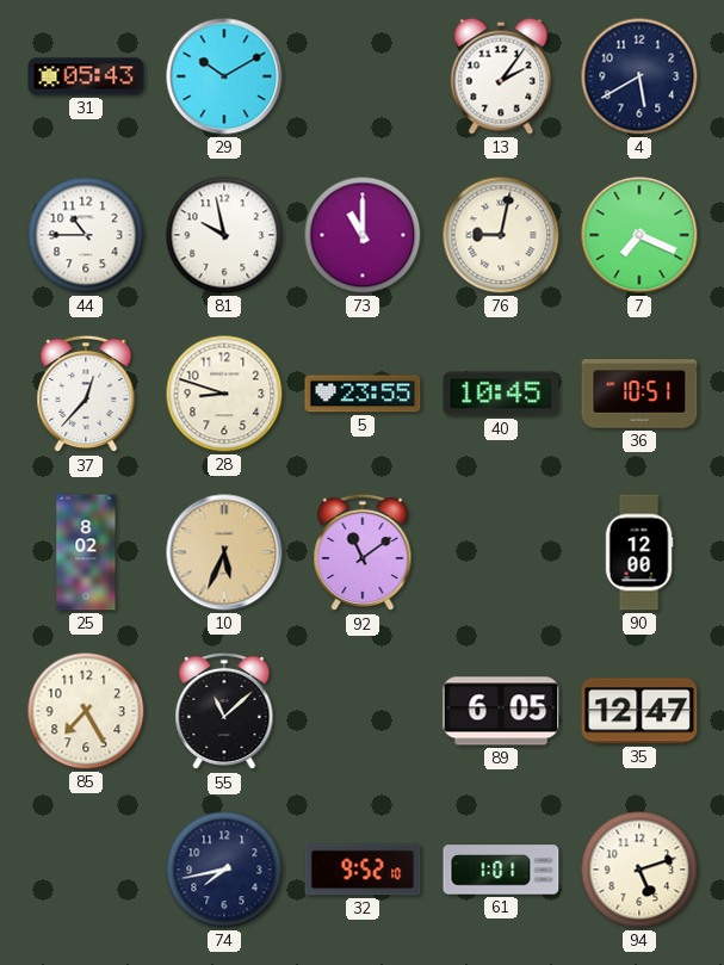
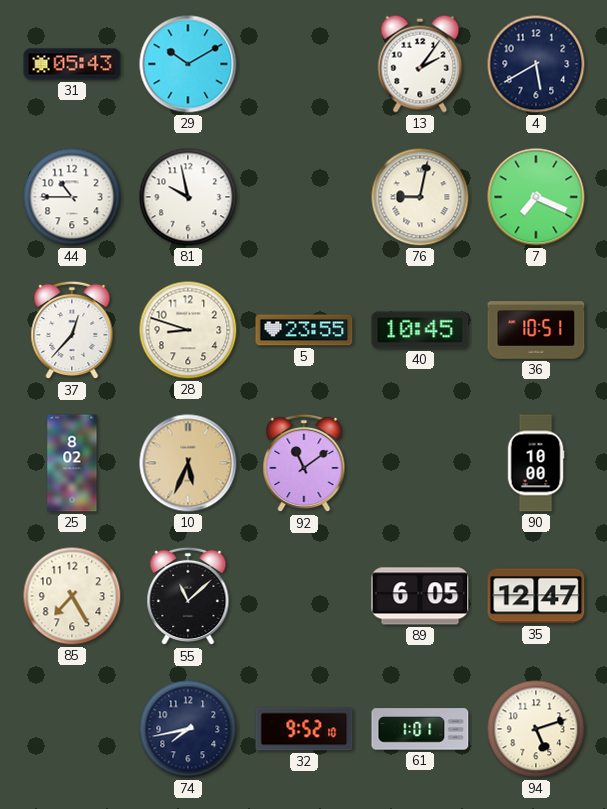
73: 11:00 -> none
90: 12:00 -> 10:00
